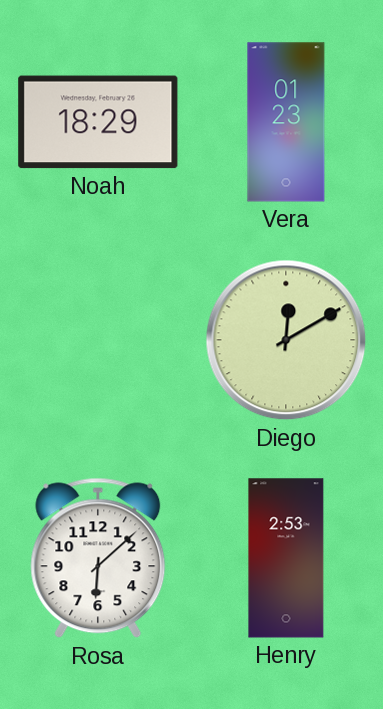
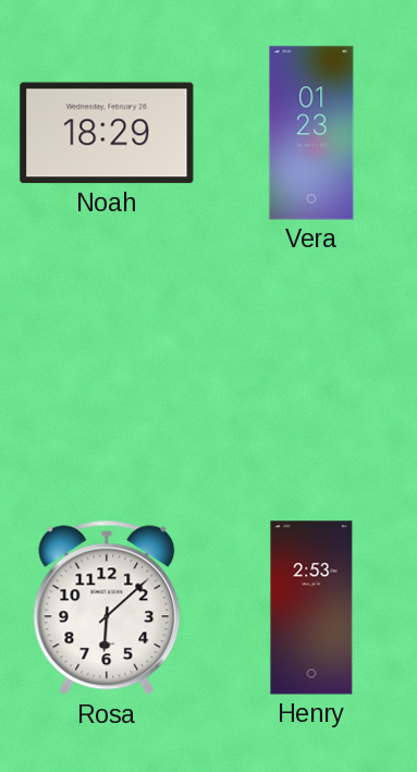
Diego: 12:10 -> none
